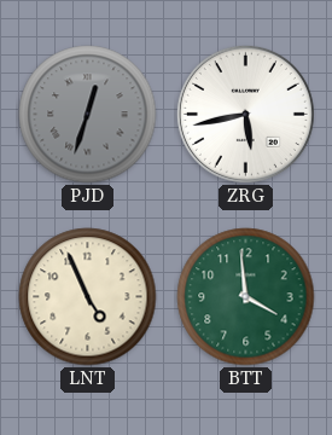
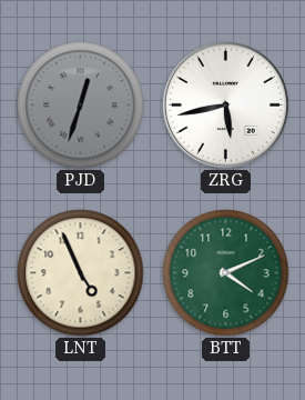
BTT: 3:59 -> 4:11
